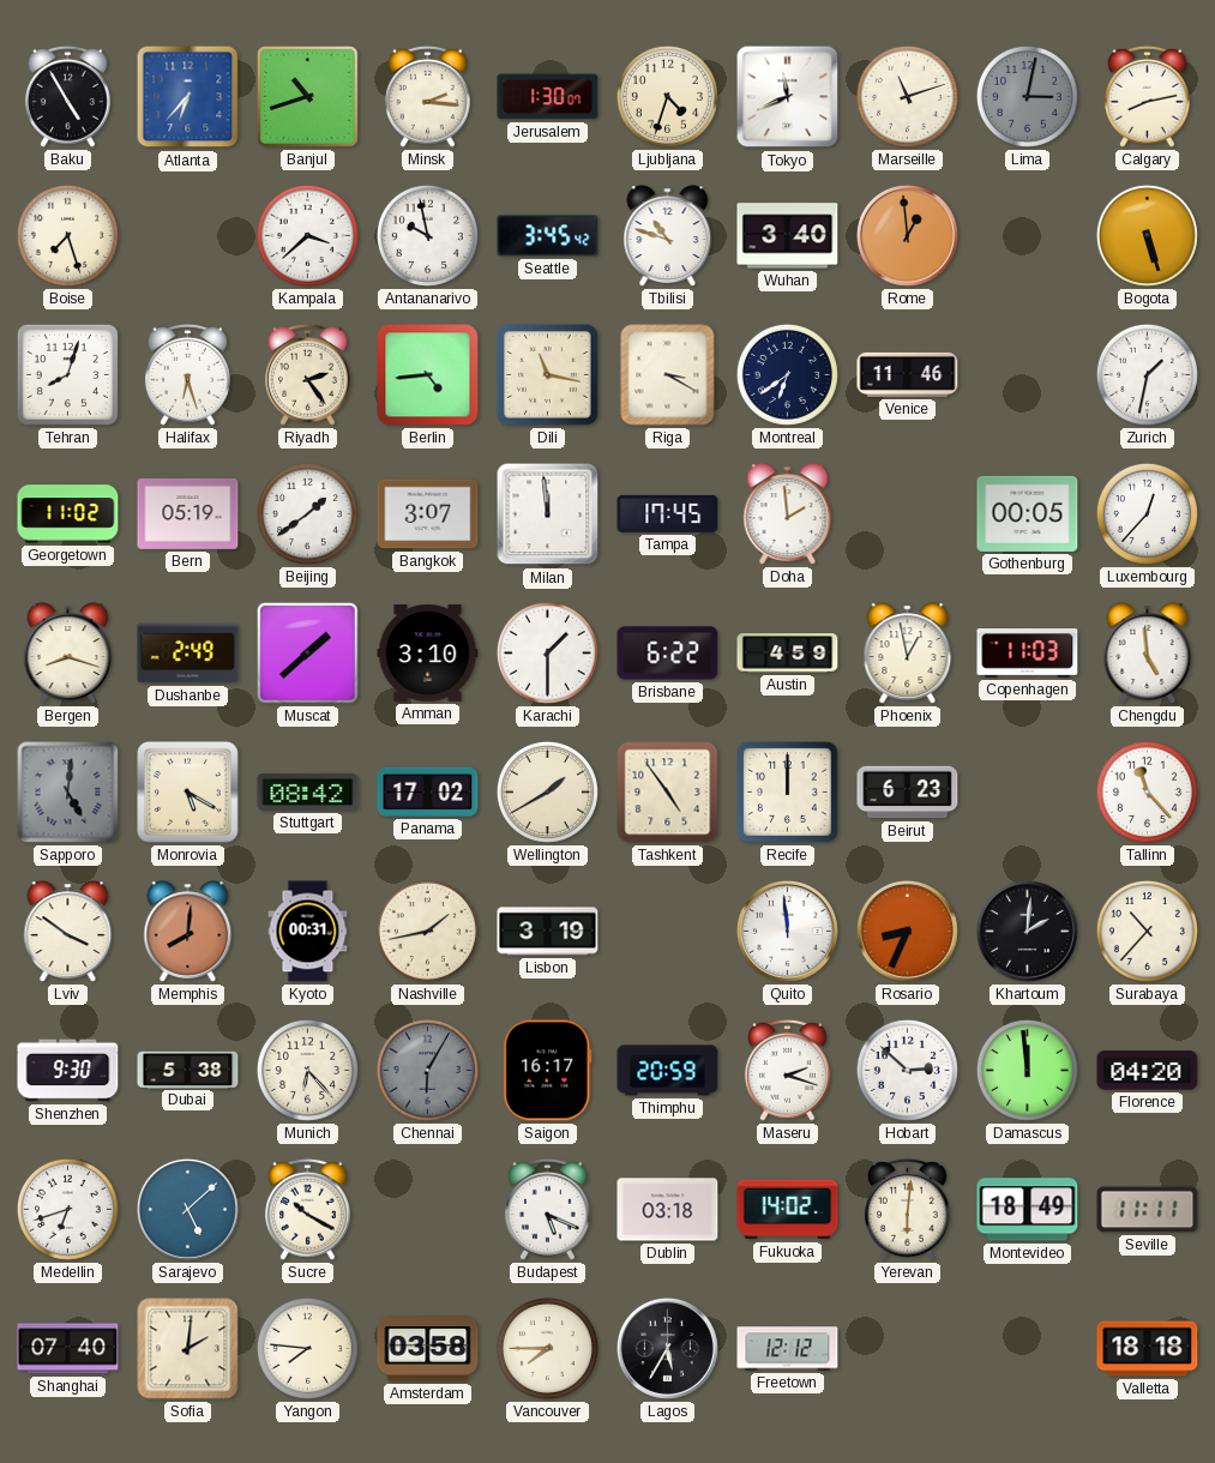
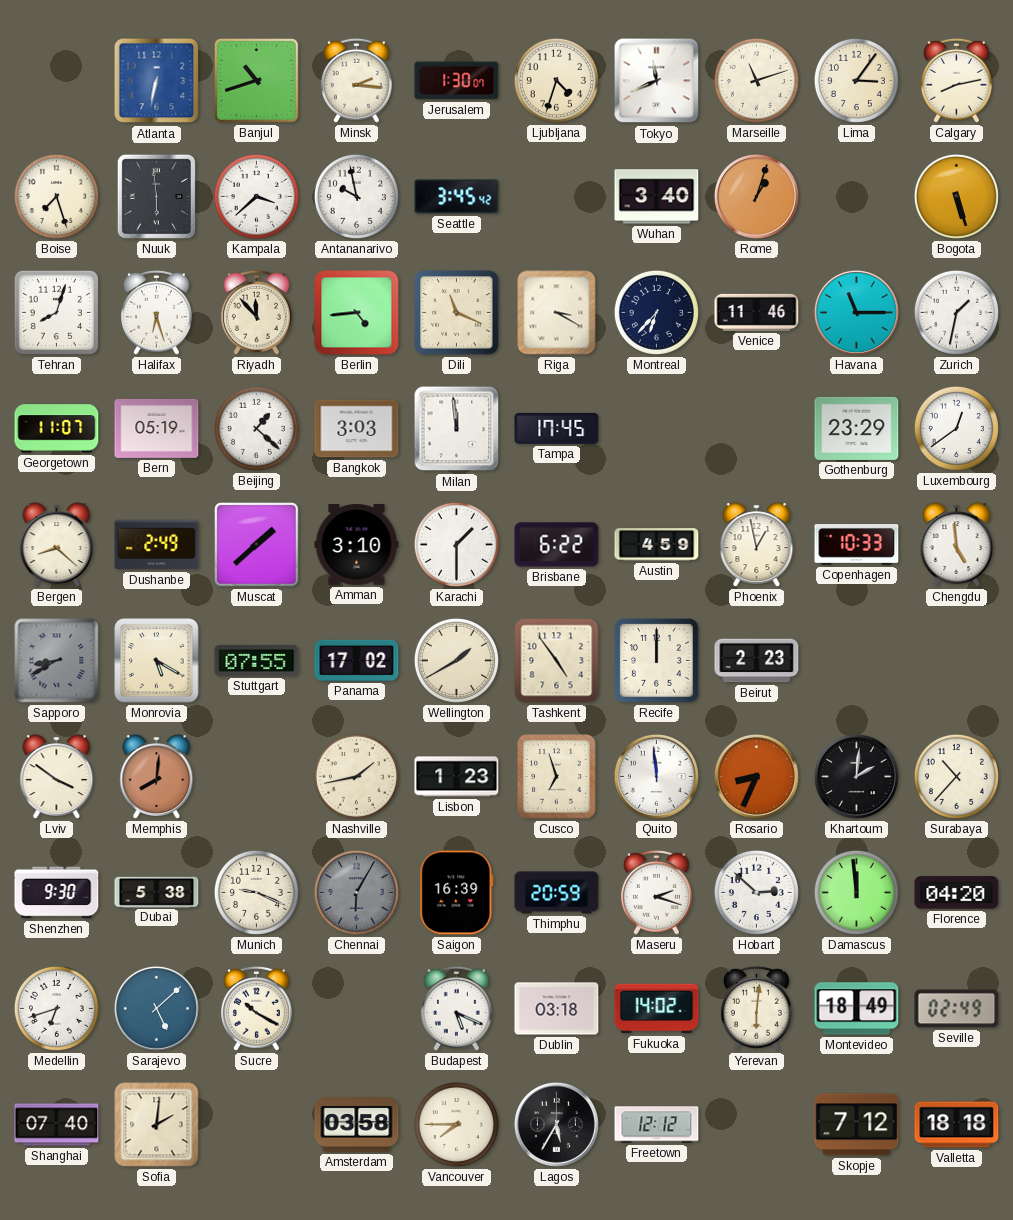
Baku: 4:55 -> none
Atlanta: 6:37 -> 6:32
Lima: 3:02 -> 3:06
Lima dial: grey -> cream
Nuuk: none -> 5:59
Tbilisi: 10:48 -> none
Rome: 12:59 -> 1:03
Riyadh: 2:24 -> 11:53
Dili: 11:17 -> 11:19
Montreal: 6:39 -> 6:37
Havana: none -> 11:15
Georgetown: 11:02 -> 11:07
Beijing: 1:39 -> 1:22
Bangkok: 3:07 -> 3:03
Doha: 1:59 -> none
Gothenburg: 00:05 -> 23:29
Luxembourg: 12:37 -> 12:39
Bergen: 8:18 -> 8:22
Copenhagen: 11:03 -> 10:33
Sapporo: 5:01 -> 8:40
Stuttgart: 08:42 -> 07:55
Beirut: 6:23 -> 2:23
Tallinn: 11:23 -> none
Kyoto: 00:31 -> none
Lisbon: 3:19 -> 1:23
Cusco: none -> 6:57
Munich: 6:23 -> 9:19
Saigon: 16:17 -> 16:39
Seville: 11:11 -> 02:49
Yangon: 7:46 -> none
Skopje: none -> 7:12
